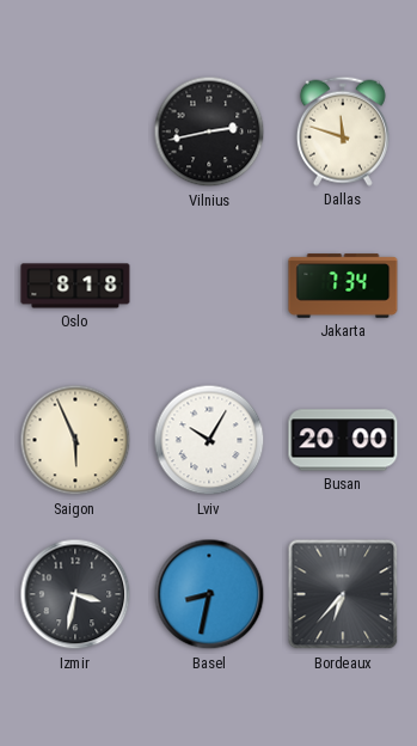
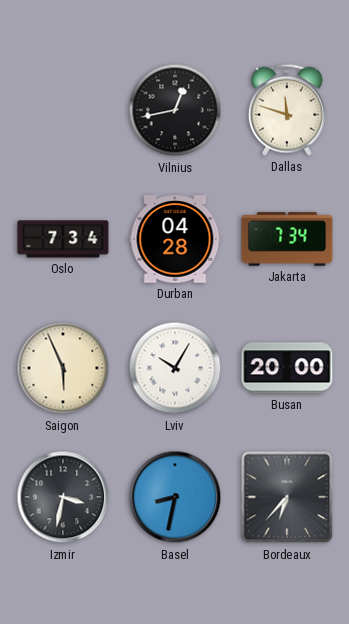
Vilnius: 2:43 -> 12:43
Oslo: 8:18 -> 7:34
Durban: none -> 04:28
